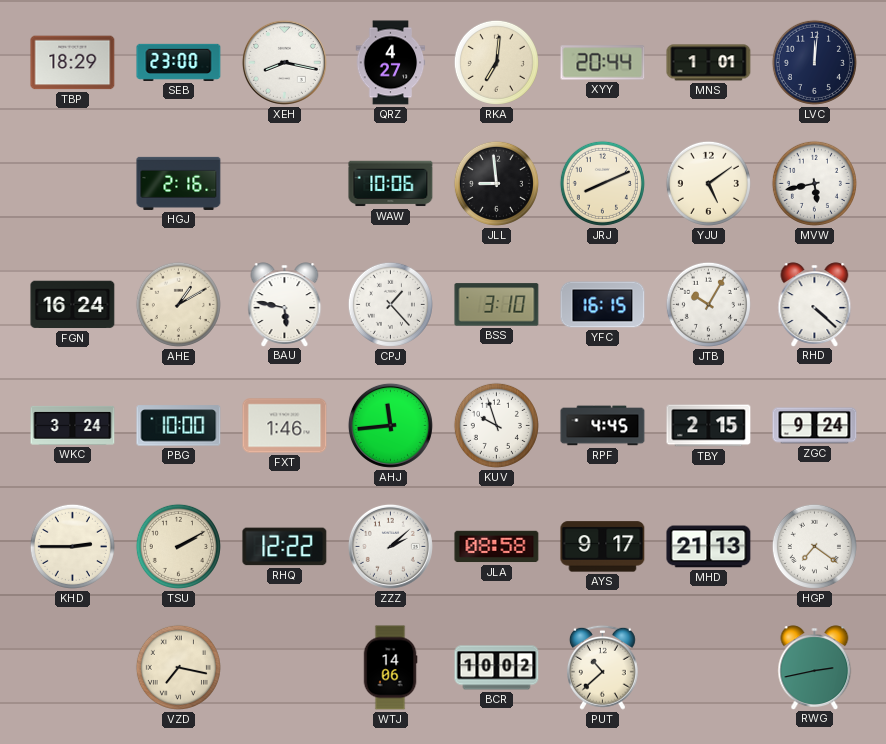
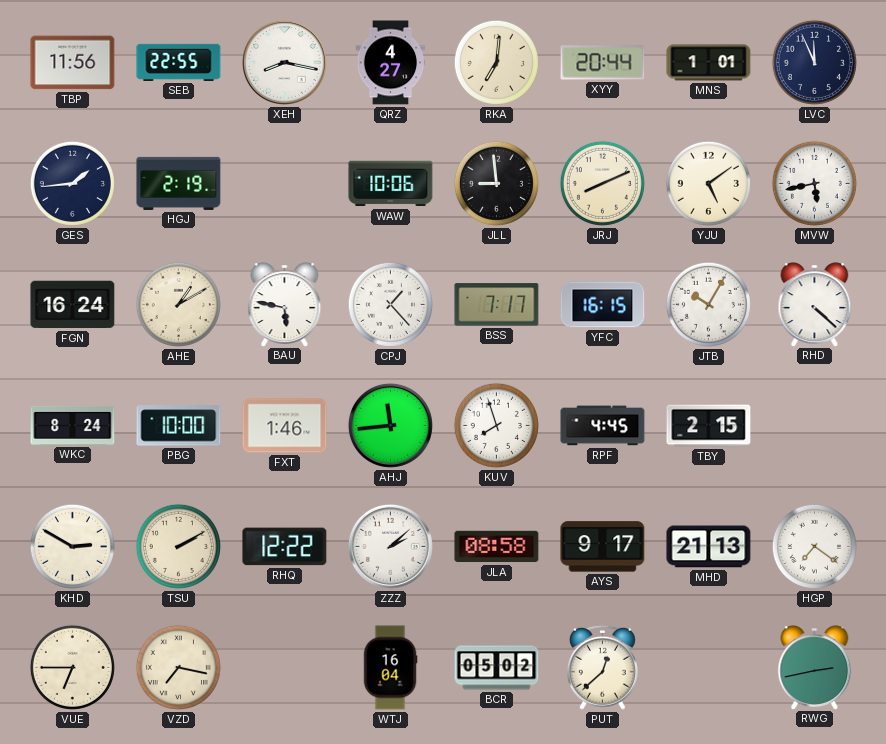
TBP: 18:29 -> 11:56
SEB: 23:00 -> 22:55
LVC: 12:01 -> 11:56
GES: none -> 1:44
HGJ: 2:16 -> 2:19
BSS: 3:10 -> 7:17
WKC: 3:24 -> 8:24
KUV: 9:57 -> 7:57
ZGC: 9:24 -> none
KHD: 2:45 -> 2:50
VUE: none -> 6:45
WTJ: 14:06 -> 16:04
BCR: 10:02 -> 05:02
PUT: 10:38 -> 12:38
